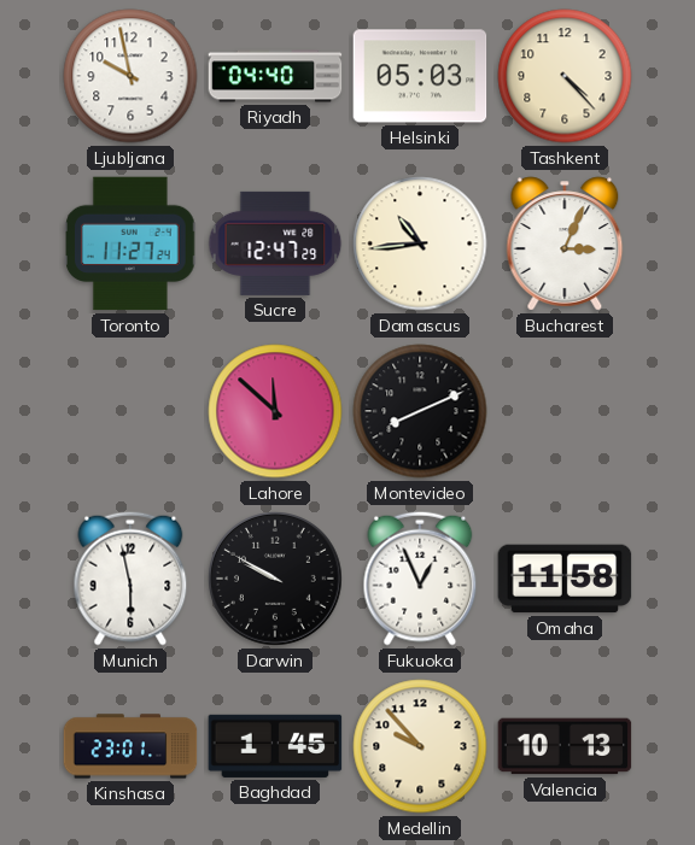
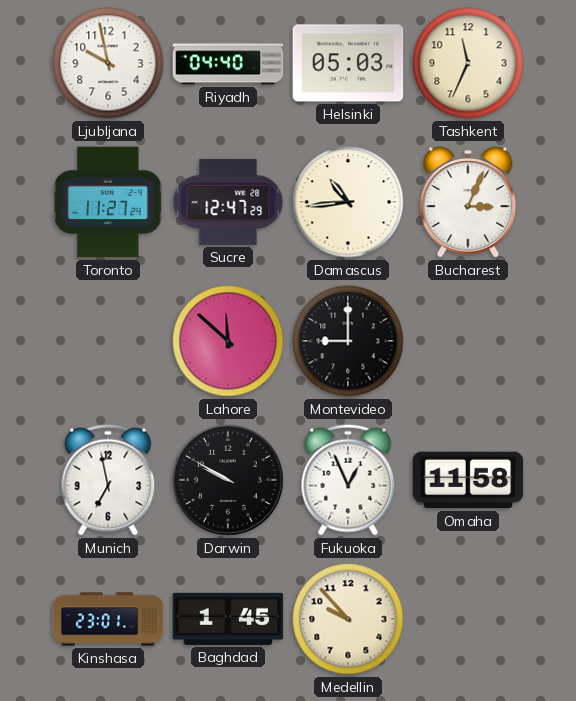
Tashkent: 4:23 -> 11:34
Montevideo: 8:11 -> 9:00
Munich: 5:58 -> 6:58
Valencia: 10:13 -> none
